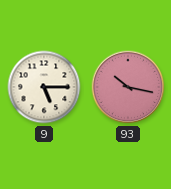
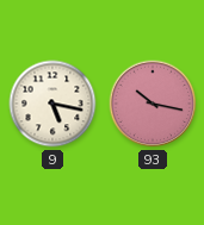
9: 5:15 -> 5:17
